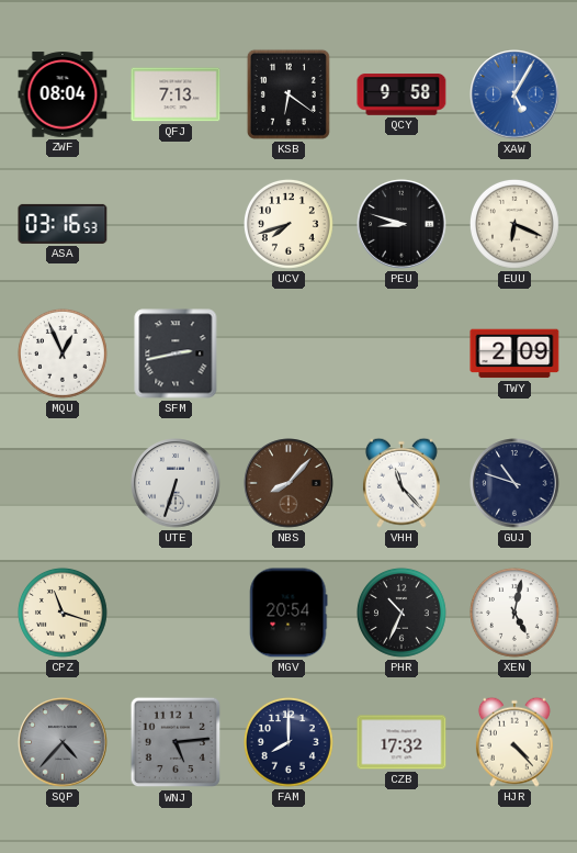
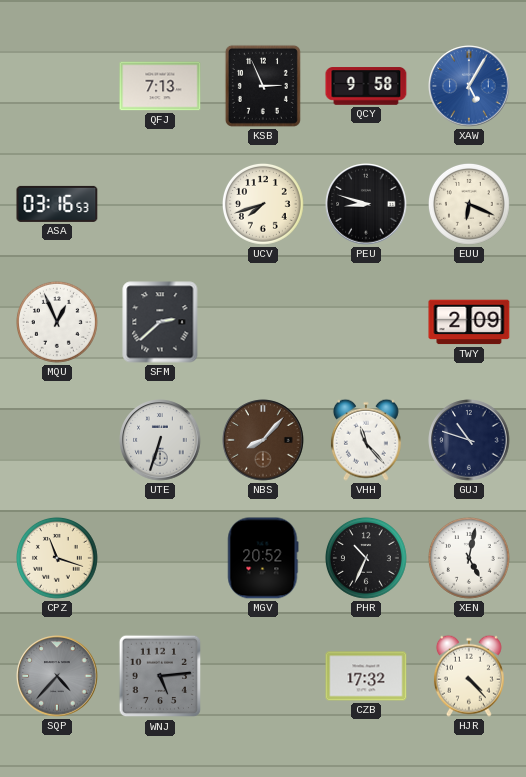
ZWF: 08:04 -> none
KSB: 6:21 -> 2:56
SFM: 2:43 -> 2:38
MGV: 20:54 -> 20:52
FAM: 8:00 -> none
